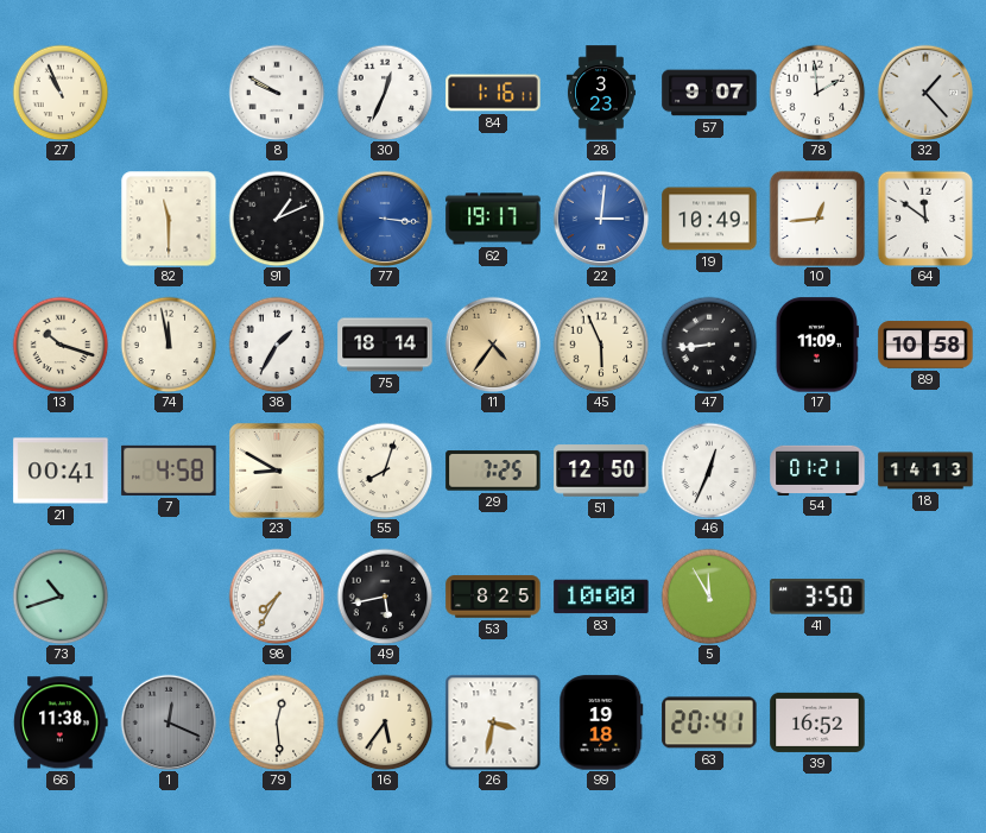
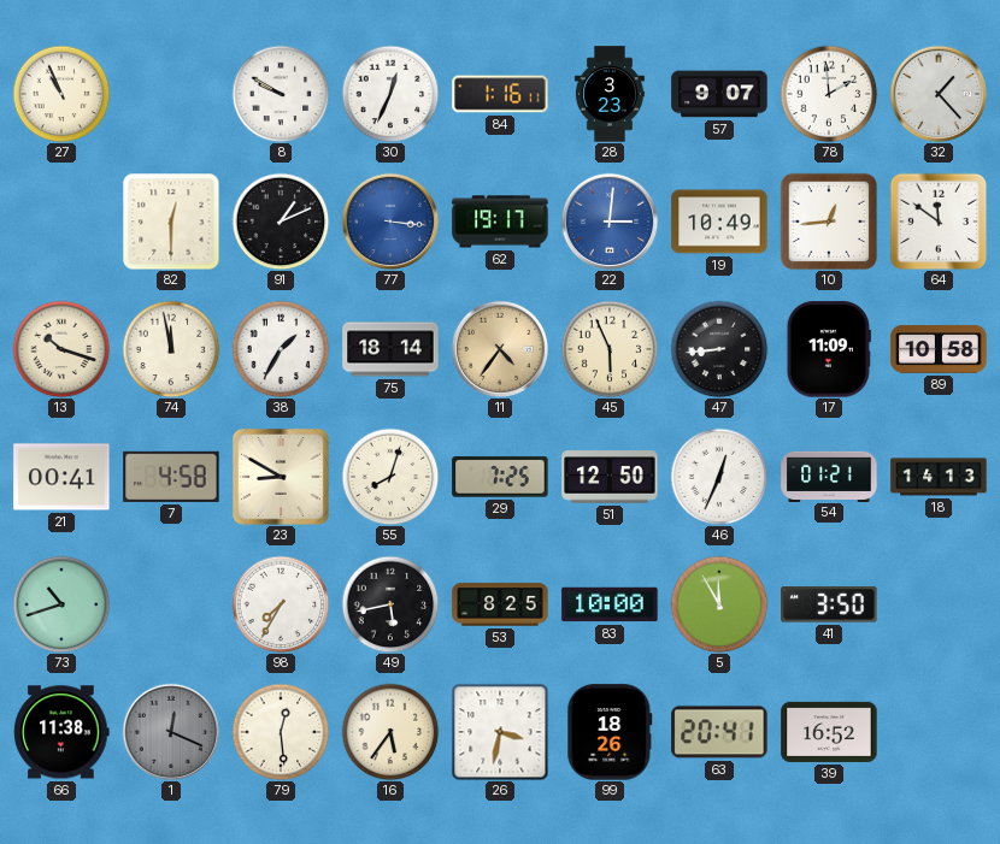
82: 11:30 -> 12:30
99: 19:18 -> 18:26
